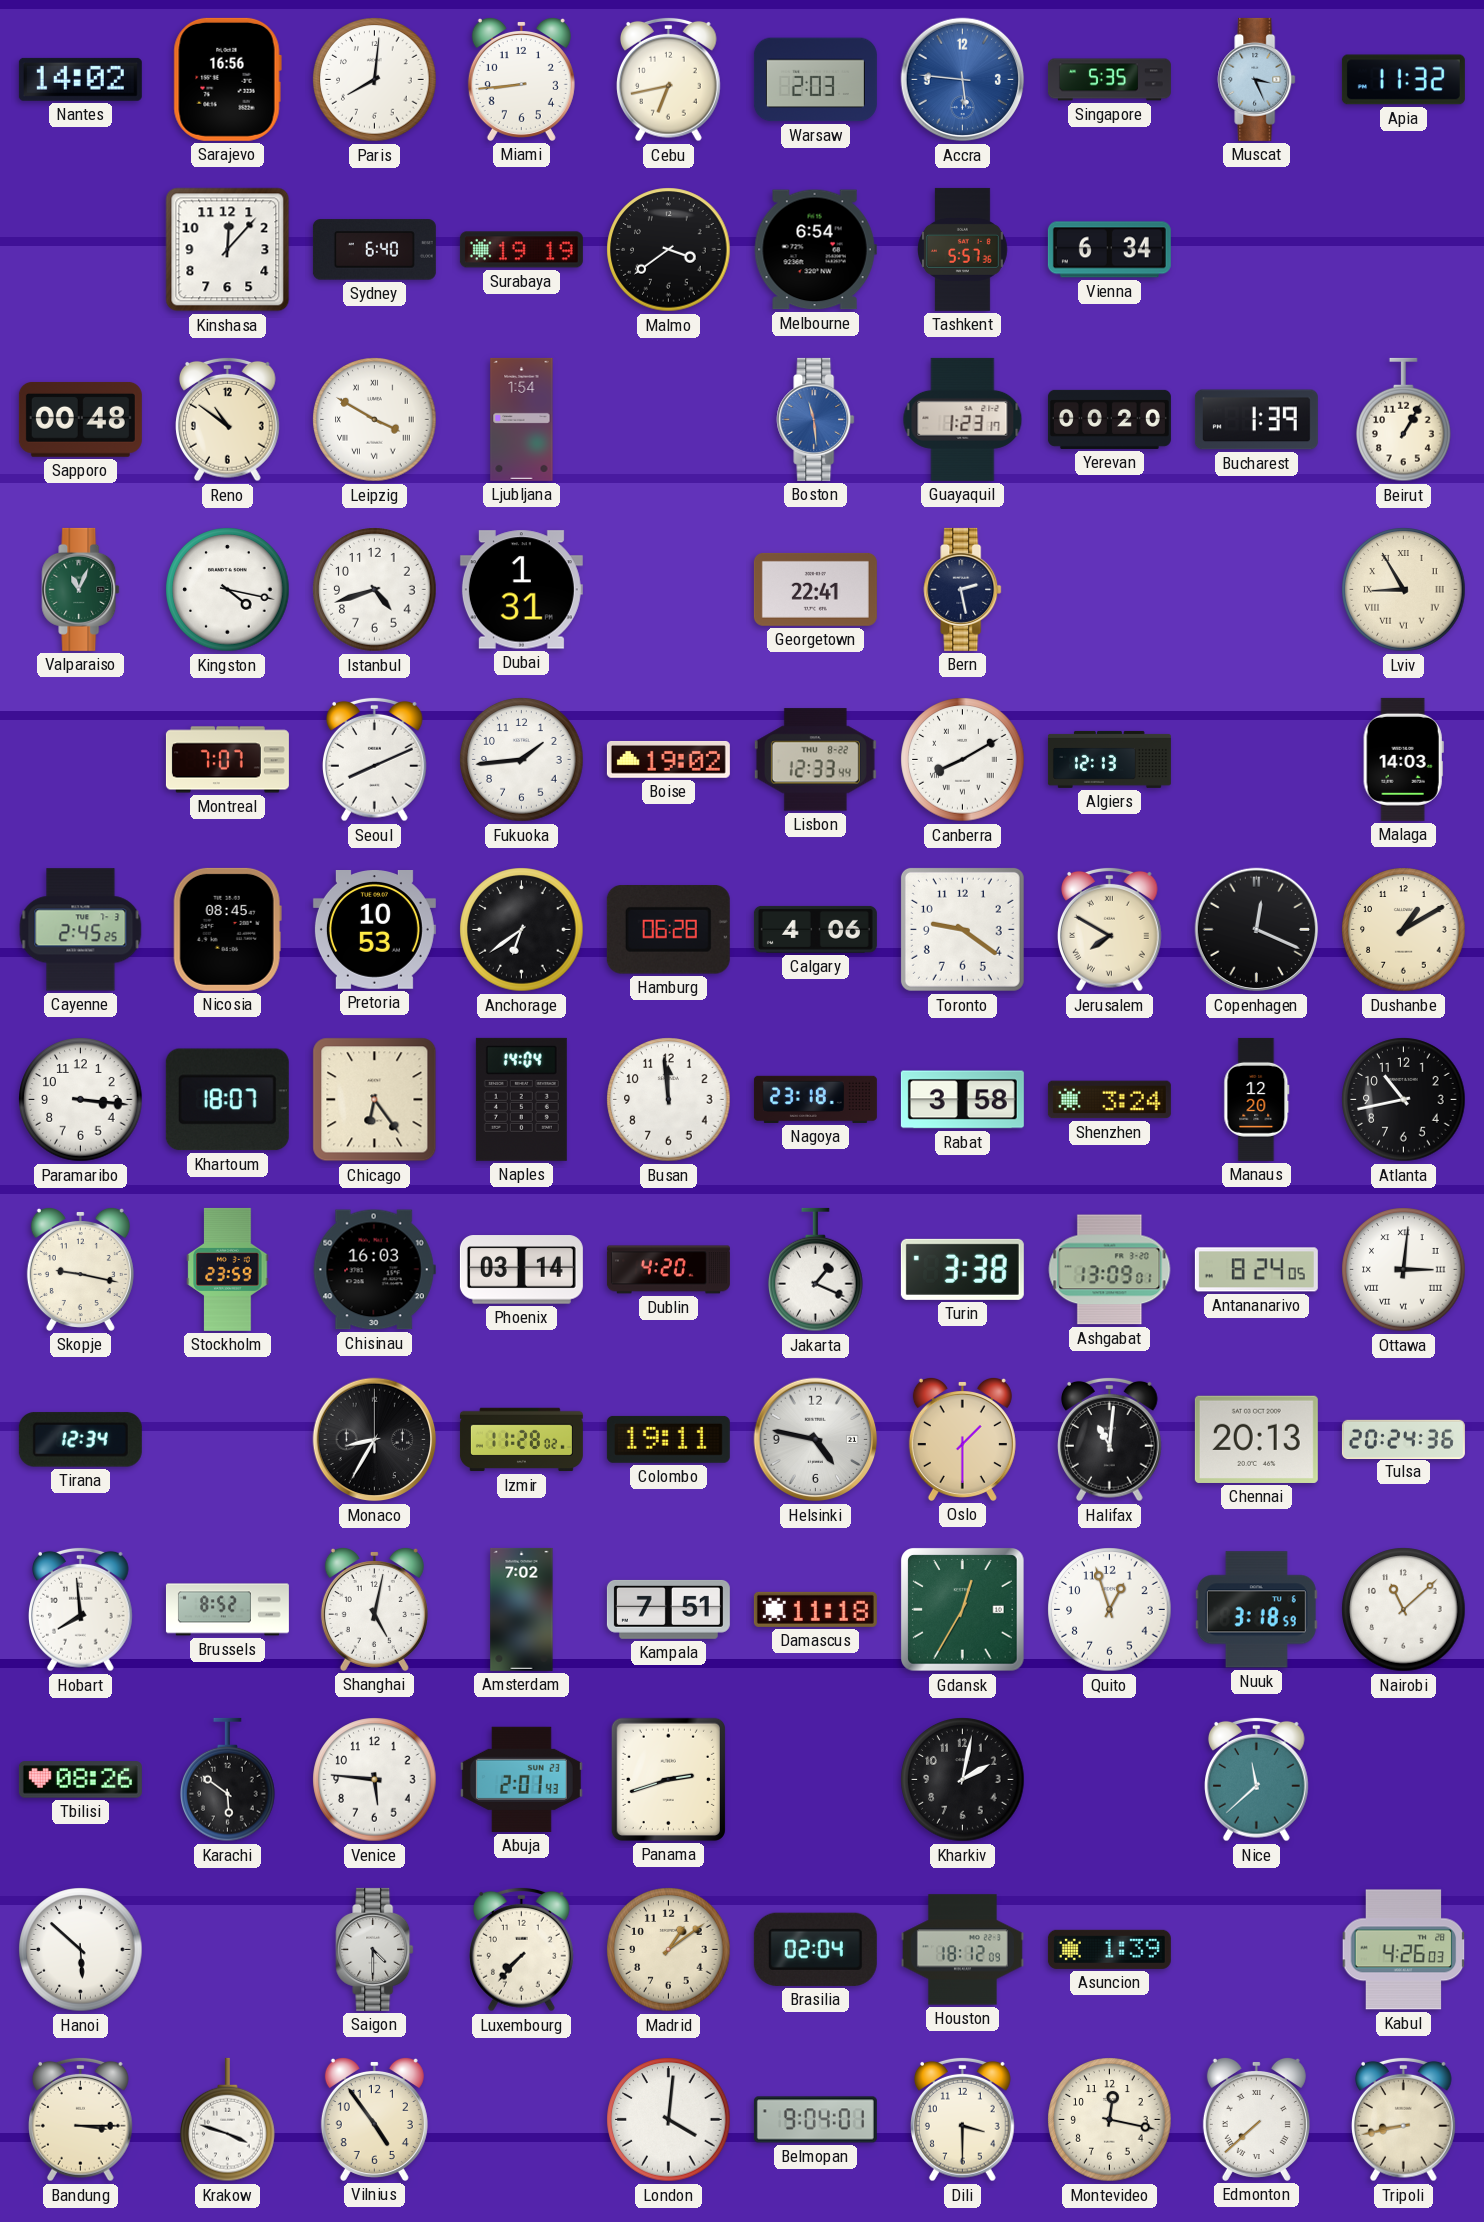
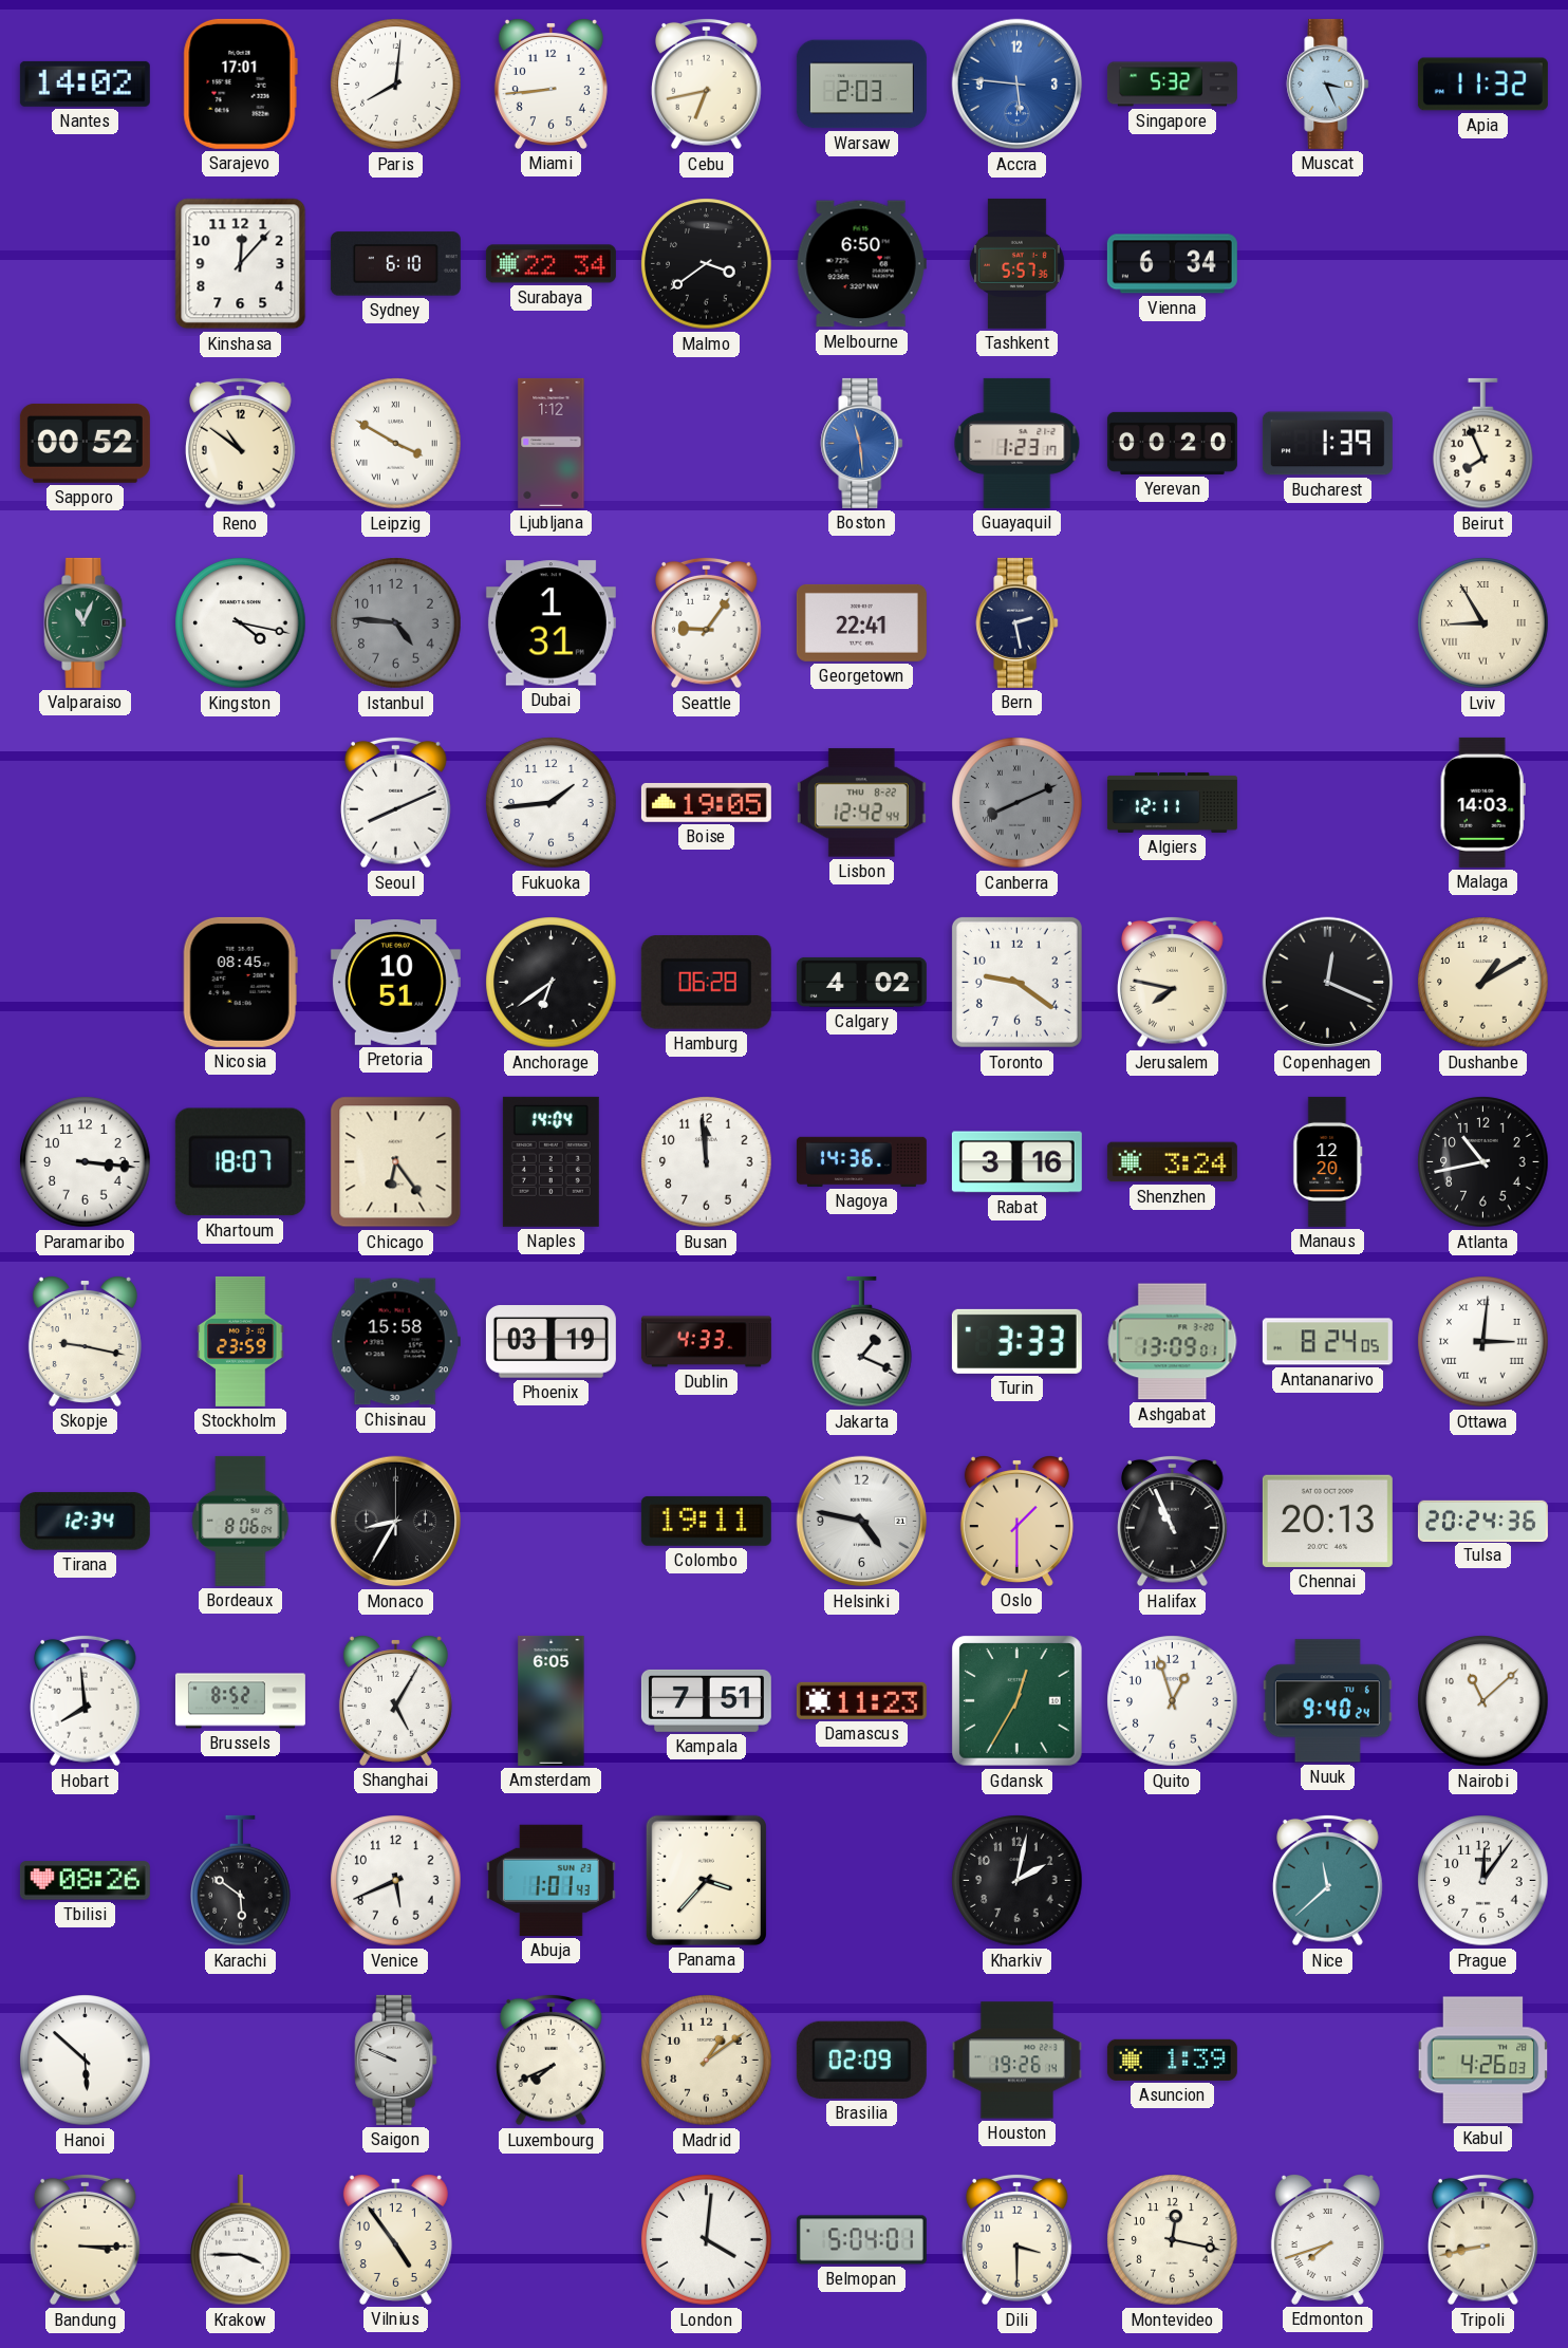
Sarajevo: 16:56 -> 17:01
Singapore: 5:35 -> 5:32
Sydney: 6:40 -> 6:10
Surabaya: 19:19 -> 22:34
Melbourne: 6:54 -> 6:50
Sapporo: 00:48 -> 00:52
Ljubljana: 1:54 -> 1:12
Beirut: 1:05 -> 7:56
Istanbul: 4:42 -> 4:46
Istanbul dial: white -> grey
Seattle: none -> 9:06
Montreal: 7:07 -> none
Boise: 19:02 -> 19:05
Lisbon: 12:33 -> 12:42
Canberra: 8:10 -> 8:11
Canberra dial: white -> grey
Algiers: 12:13 -> 12:11
Cayenne: 2:45 -> none
Pretoria: 10:53 -> 10:51
Calgary: 4:06 -> 4:02
Jerusalem: 7:50 -> 7:47
Nagoya: 23:18 -> 14:36
Rabat: 3:58 -> 3:16
Chisinau: 16:03 -> 15:58
Phoenix: 03:14 -> 03:19
Dublin: 4:20 -> 4:33
Turin: 3:38 -> 3:33
Bordeaux: none -> 8:06
Izmir: 11:28 -> none
Halifax: 11:01 -> 10:56
Shanghai: 5:02 -> 5:05
Amsterdam: 7:02 -> 6:05
Damascus: 11:18 -> 11:23
Nuuk: 3:18 -> 9:40
Venice: 5:46 -> 5:41
Abuja: 2:01 -> 1:01
Panama: 2:42 -> 3:37
Prague: none -> 12:06
Saigon: 4:30 -> 9:49
Luxembourg: 7:37 -> 7:41
Brasilia: 02:04 -> 02:09
Houston: 18:12 -> 19:26
Krakow: 3:48 -> 3:45
Belmopan: 9:04 -> 5:04
Edmonton: 7:38 -> 7:42
